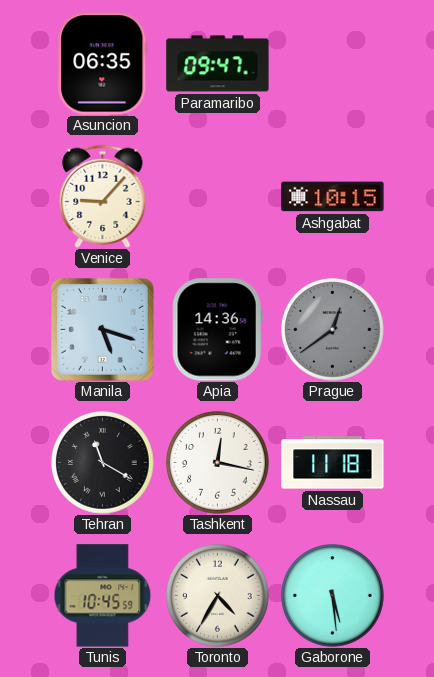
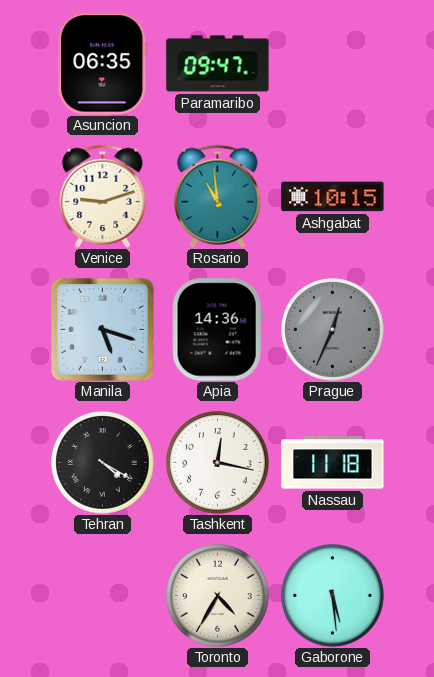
Venice: 9:07 -> 9:12
Rosario: none -> 10:59
Prague: 12:39 -> 12:34
Tehran: 11:20 -> 4:20
Tunis: 10:45 -> none
